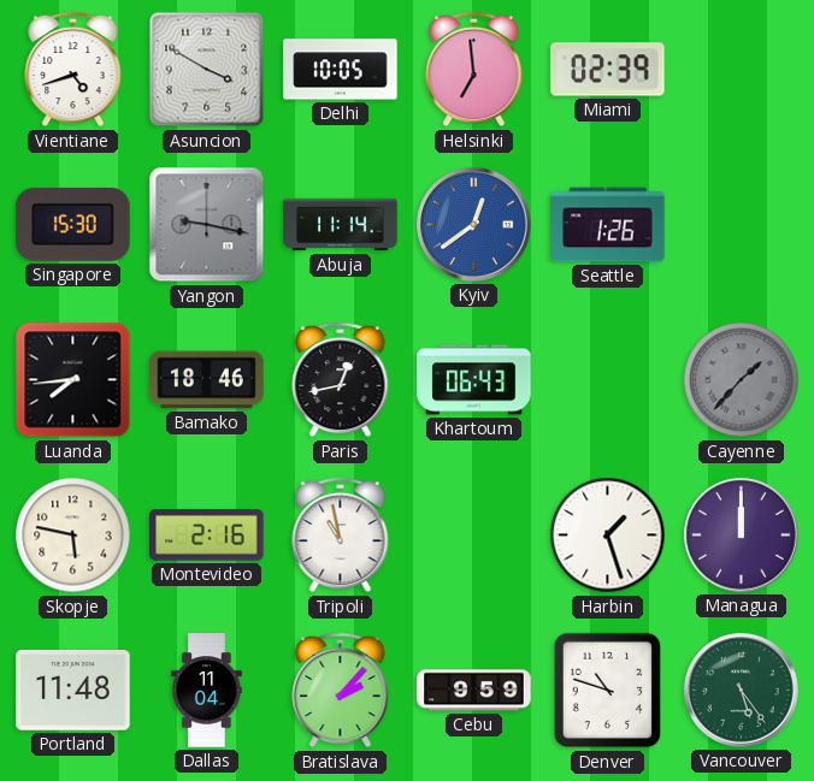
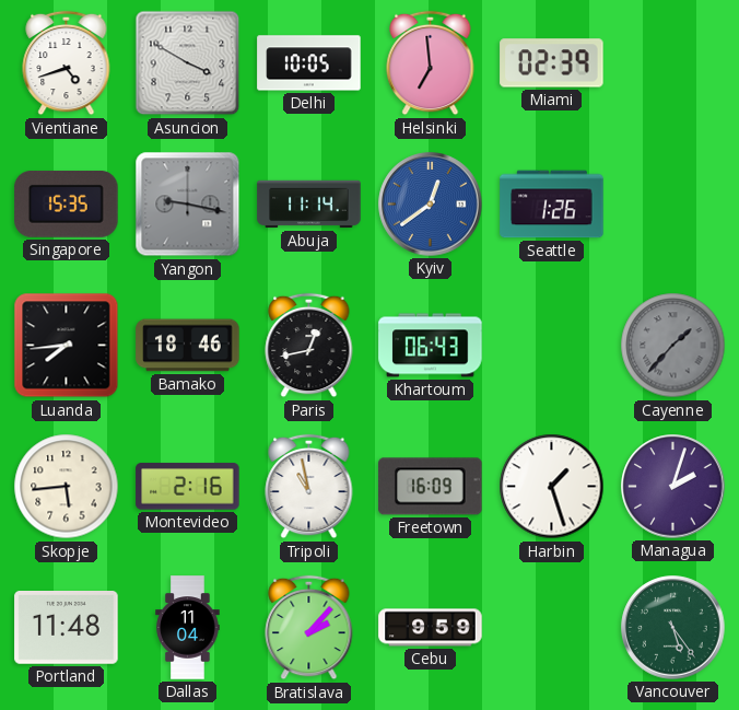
Singapore: 15:30 -> 15:35
Skopje: 5:47 -> 5:44
Freetown: none -> 16:09
Managua: 12:00 -> 2:03
Denver: 10:48 -> none
